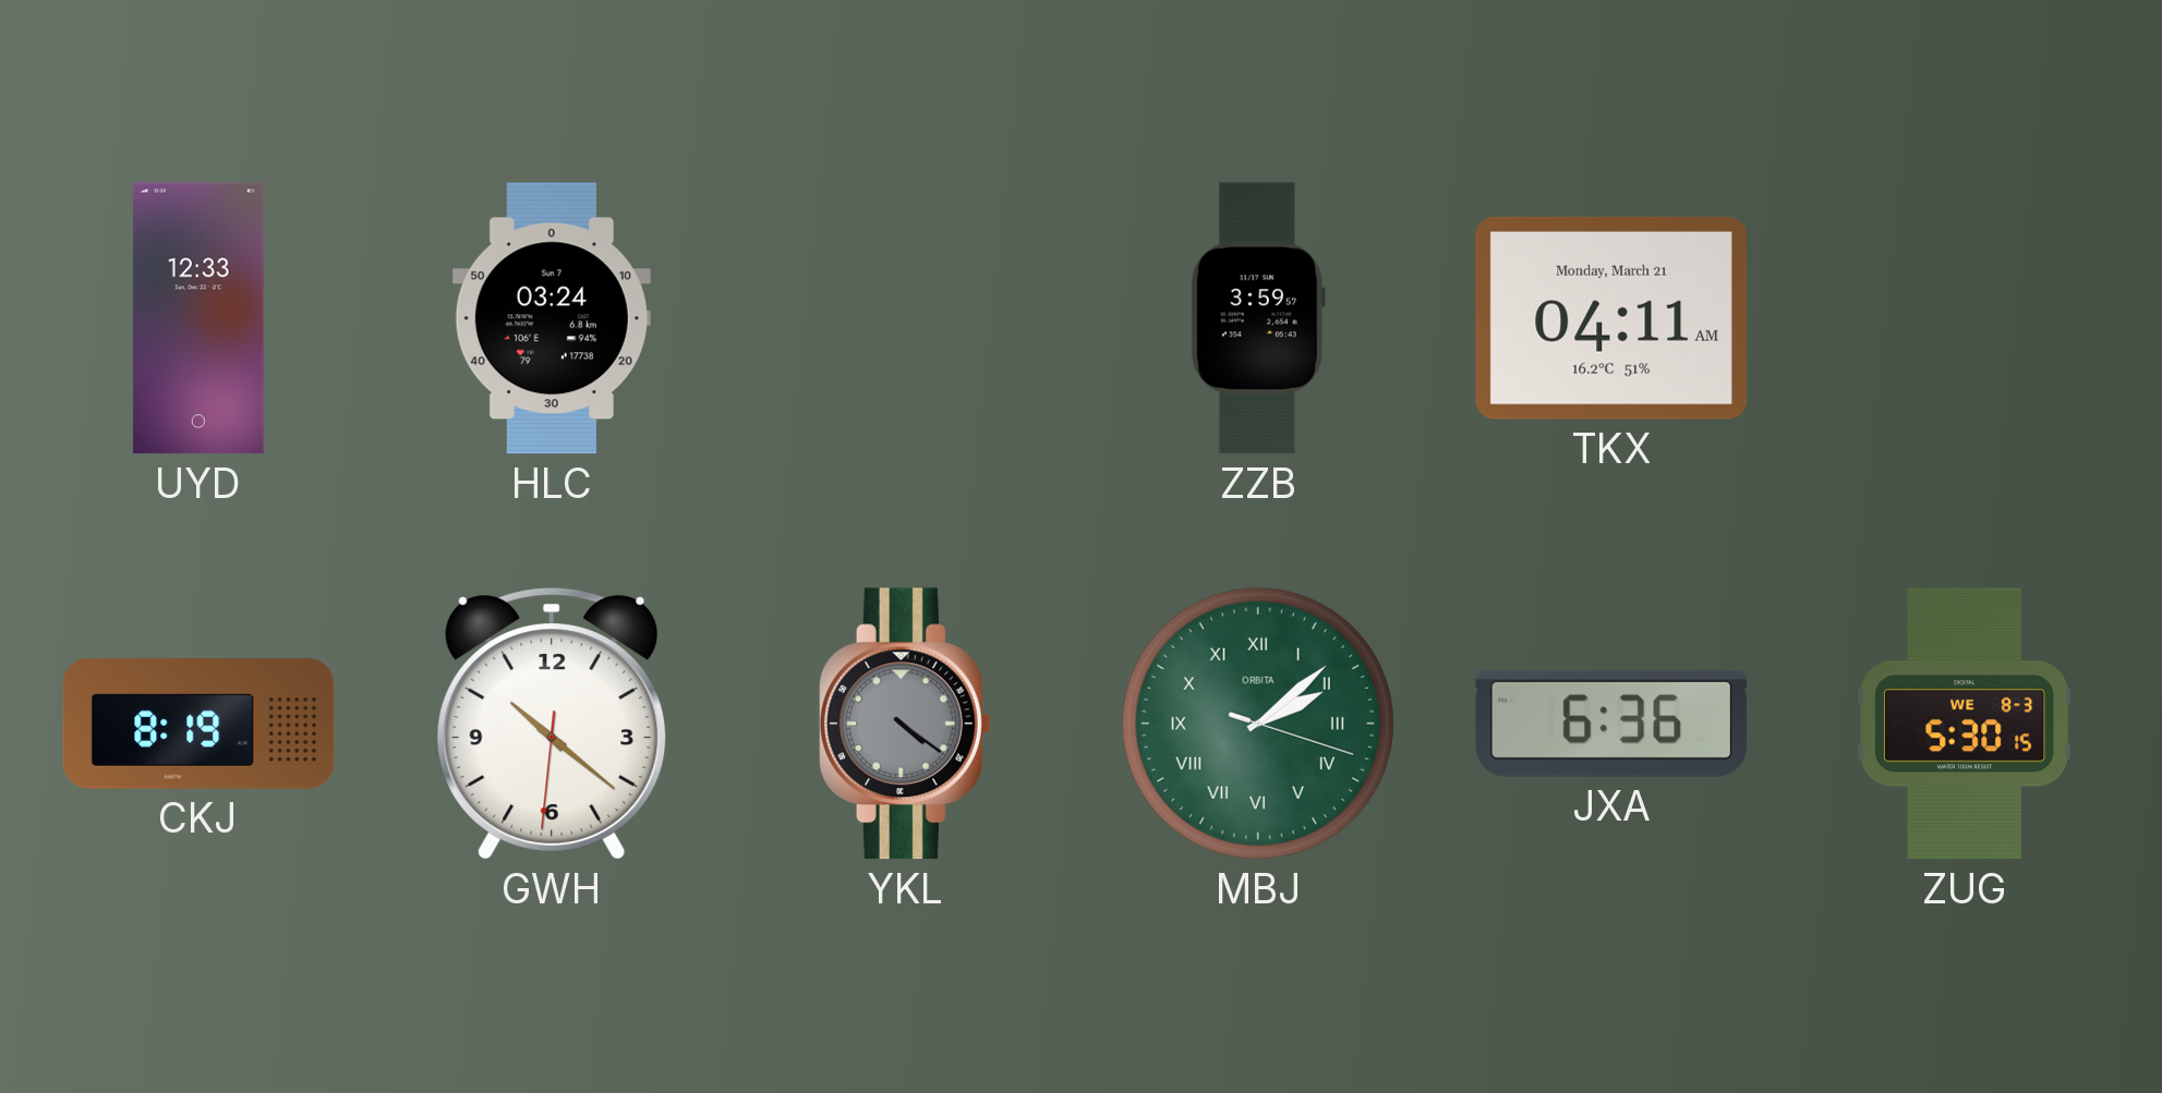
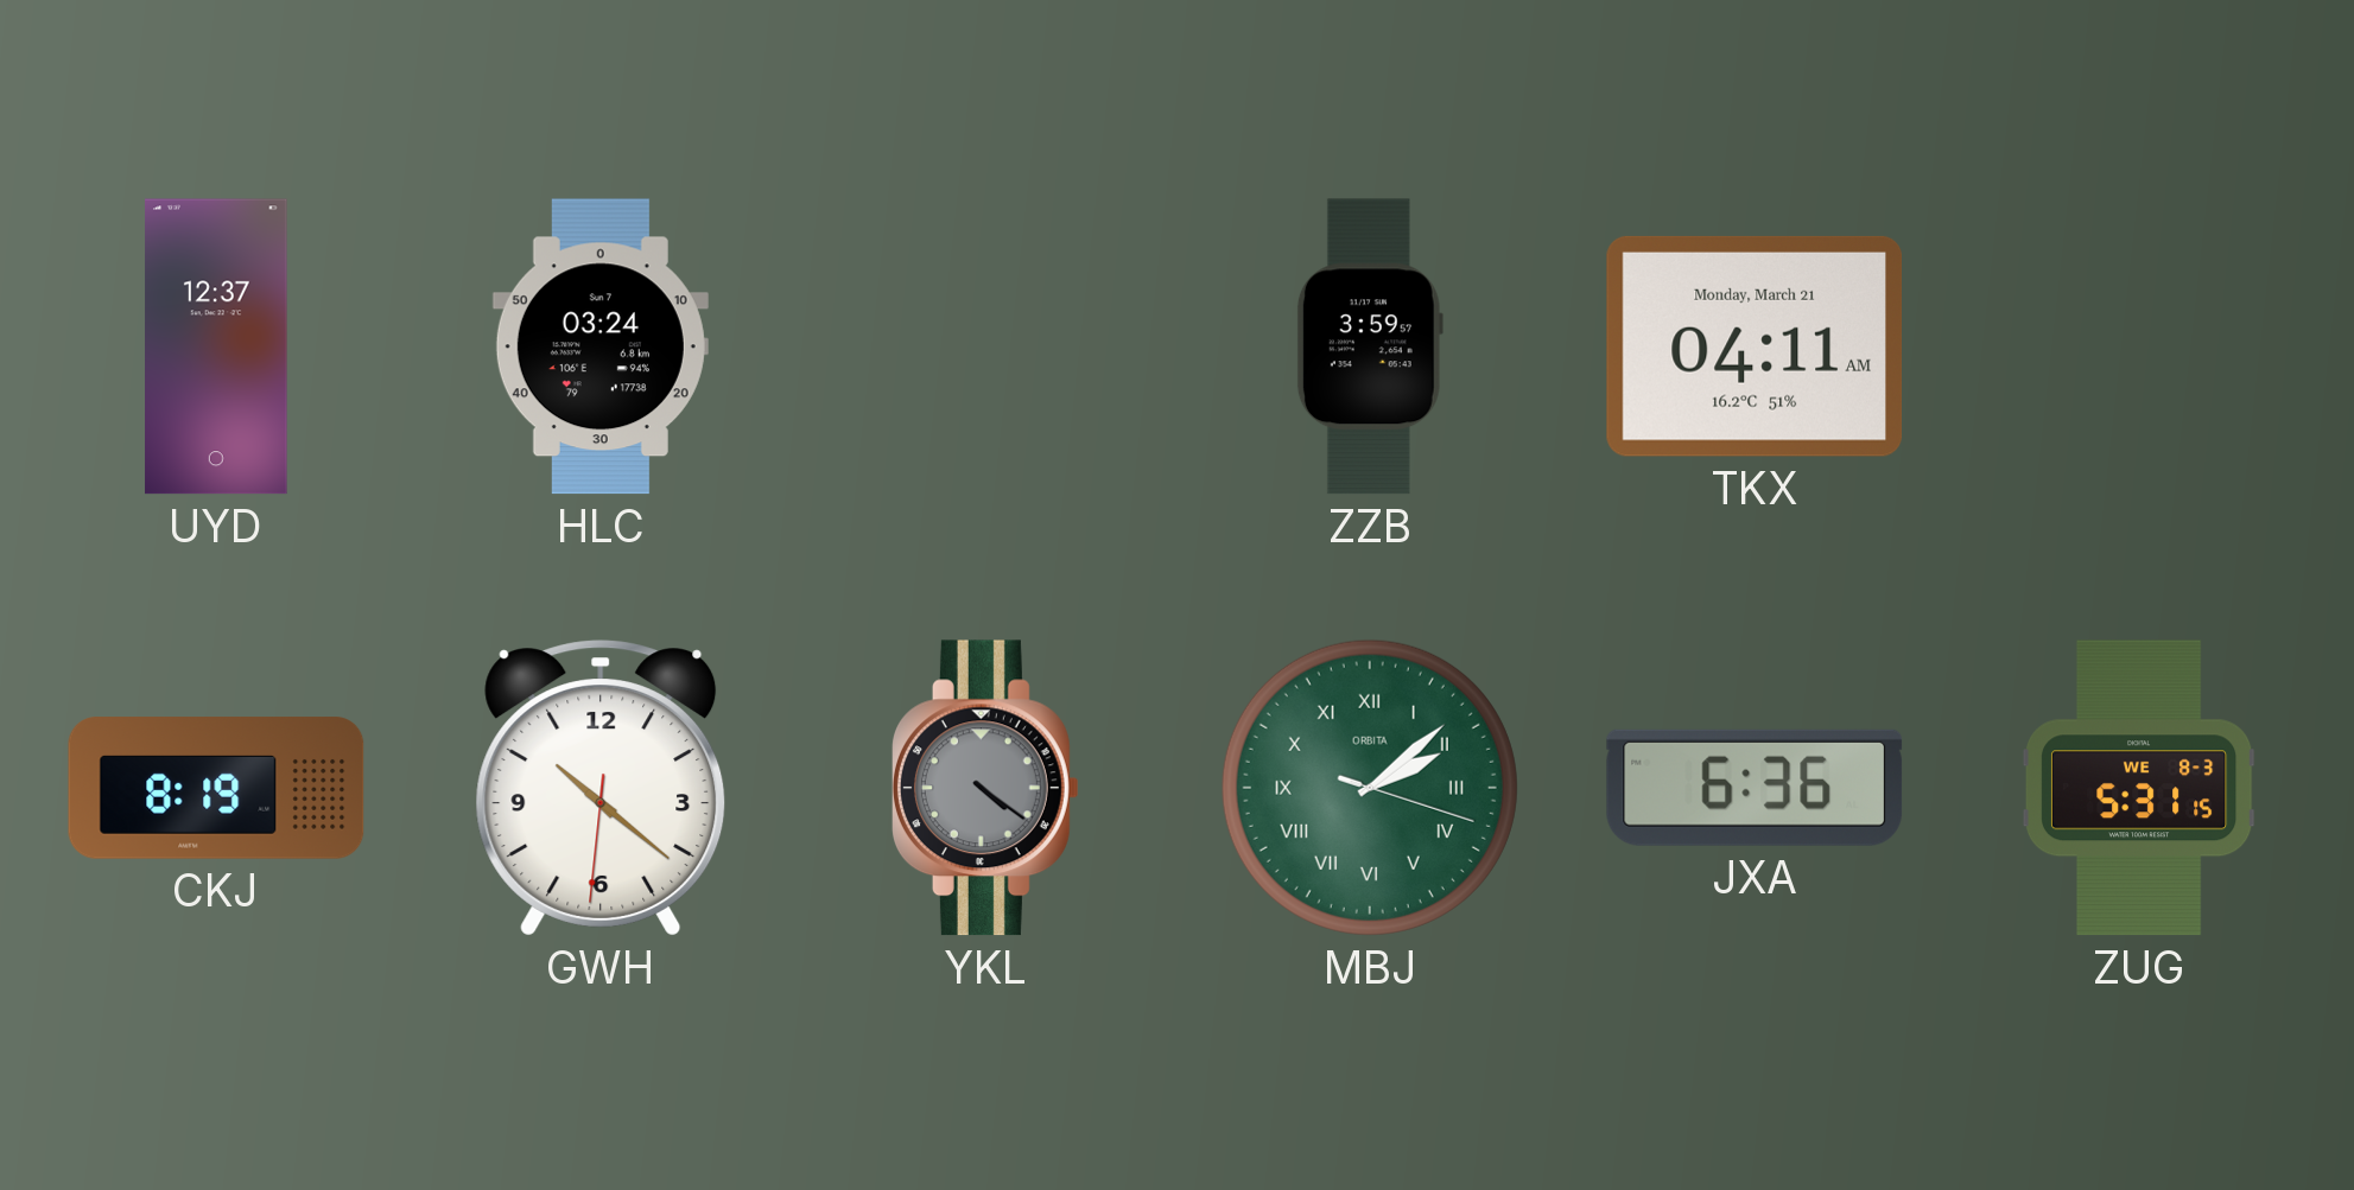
UYD: 12:33 -> 12:37
ZUG: 5:30 -> 5:31
